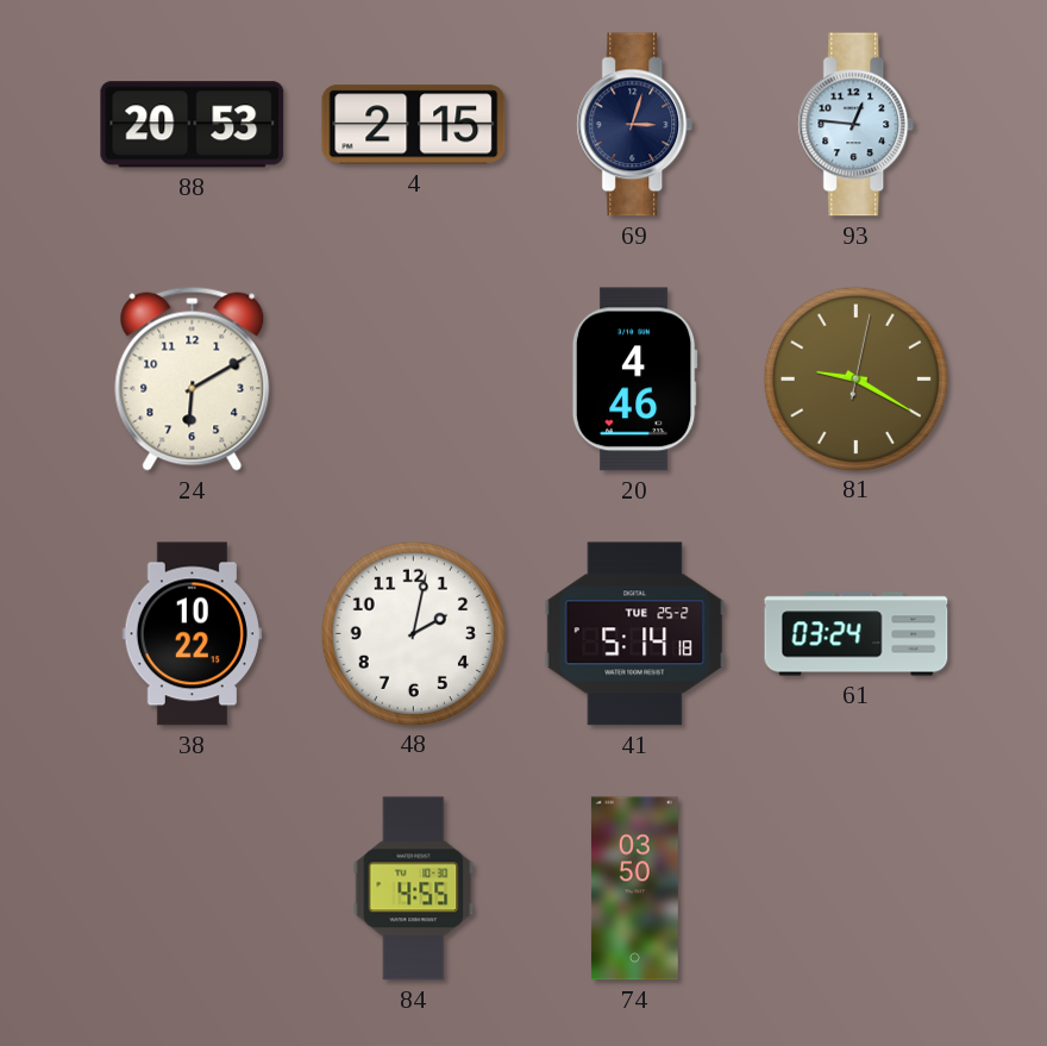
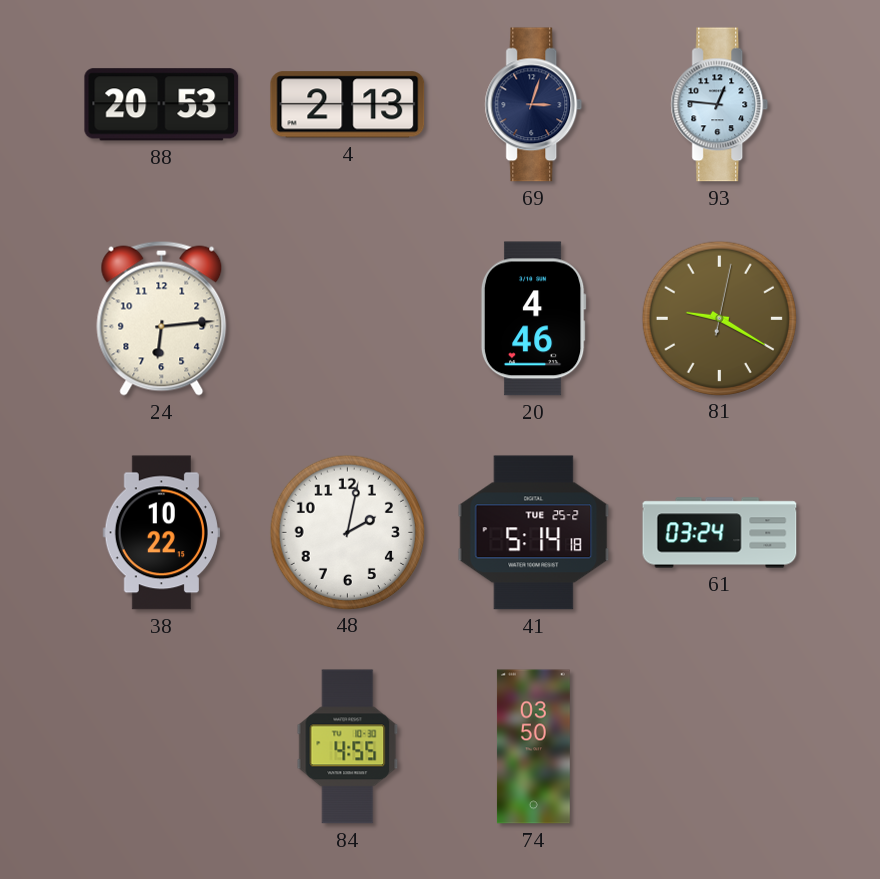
4: 2:15 -> 2:13
24: 6:10 -> 6:14
